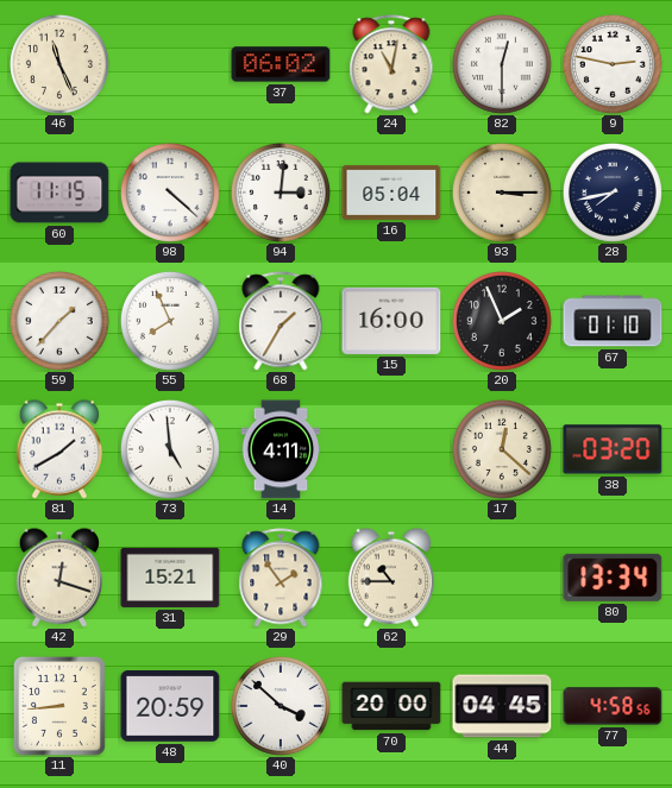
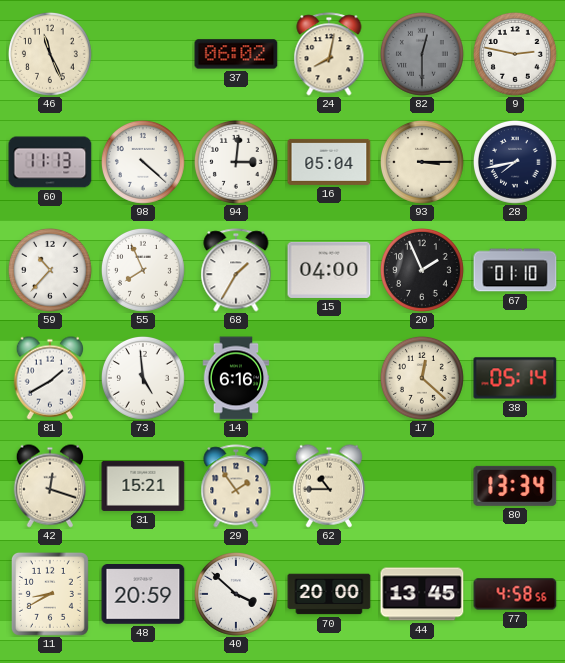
24: 11:02 -> 8:02
82 dial: white -> grey
60: 11:15 -> 11:13
59: 1:37 -> 10:37
15: 16:00 -> 04:00
14: 4:11 -> 6:16
38: 03:20 -> 05:14
11: 8:44 -> 8:40
44: 04:45 -> 13:45
